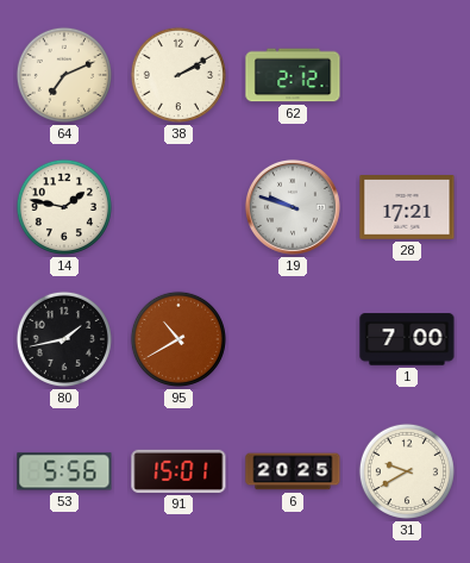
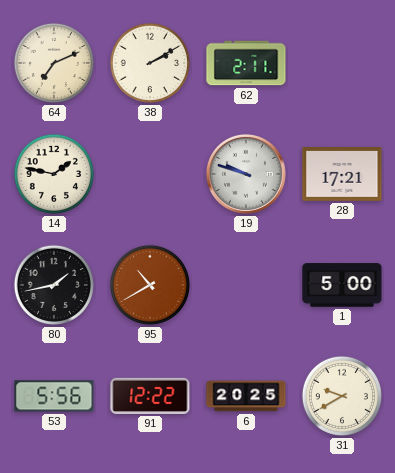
62: 2:12 -> 2:11
1: 7:00 -> 5:00
91: 15:01 -> 12:22
